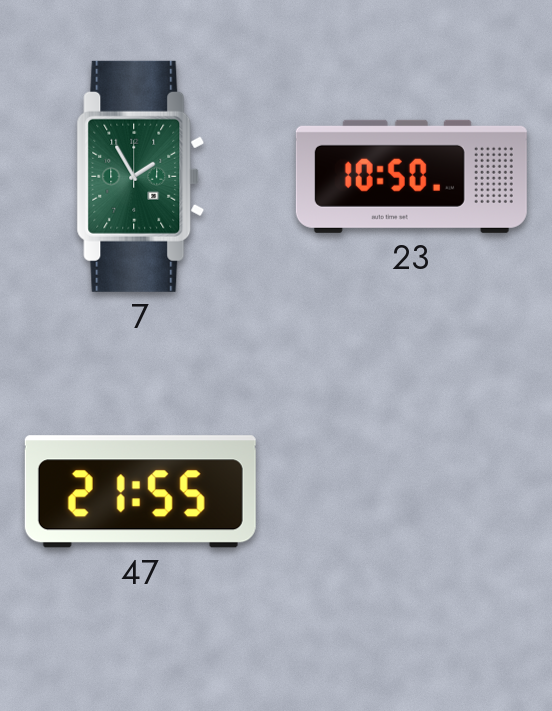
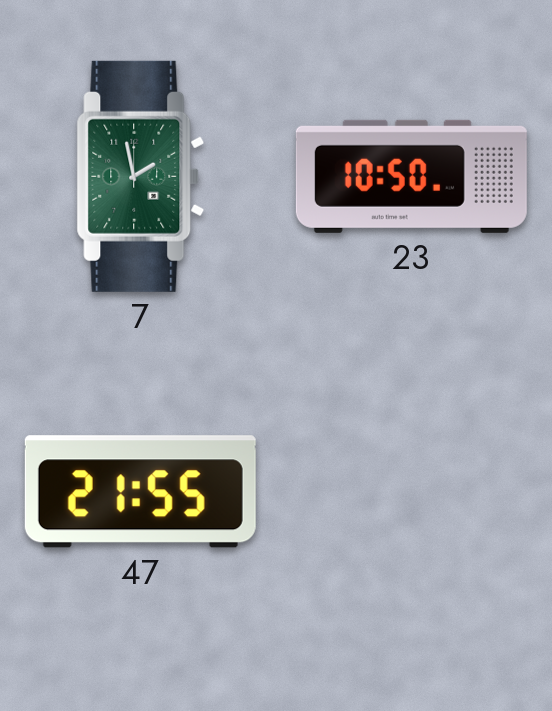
7: 1:55 -> 1:58
